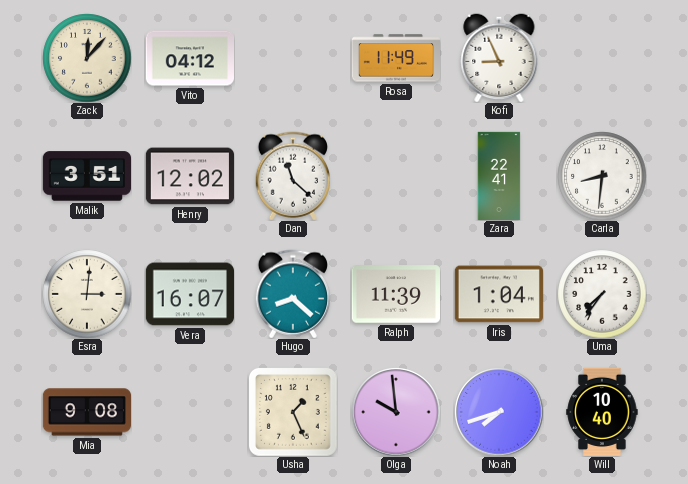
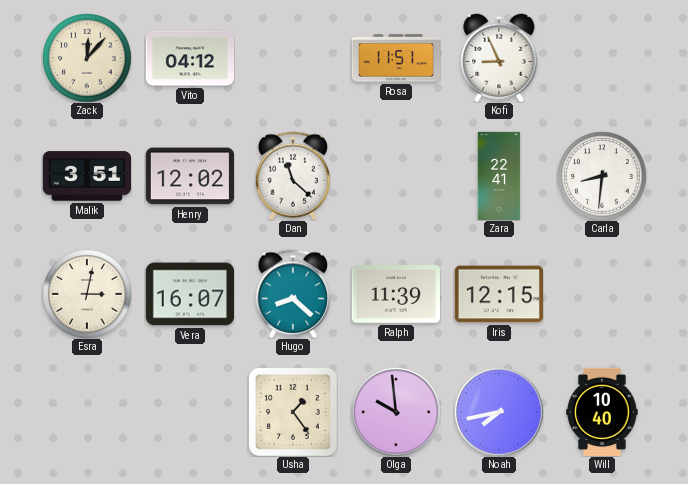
Rosa: 11:49 -> 11:51
Esra: 3:01 -> 3:02
Iris: 1:04 -> 12:15
Uma: 7:36 -> none
Mia: 9:08 -> none
Usha: 1:26 -> 1:24
Noah: 7:42 -> 7:43
